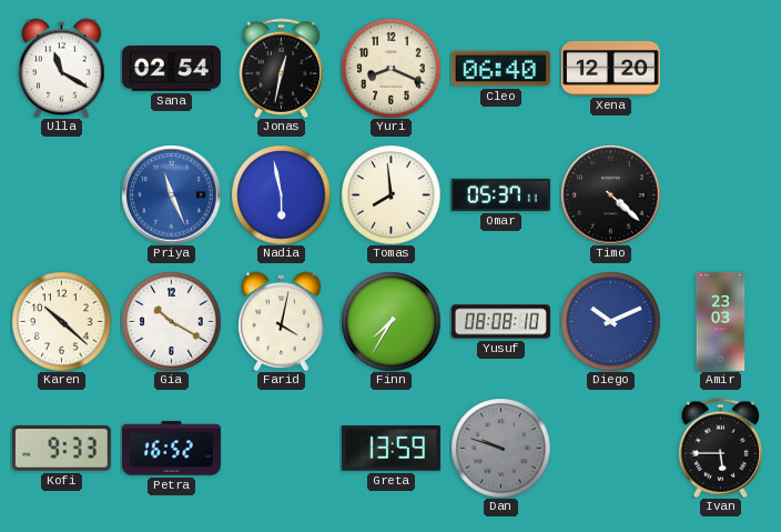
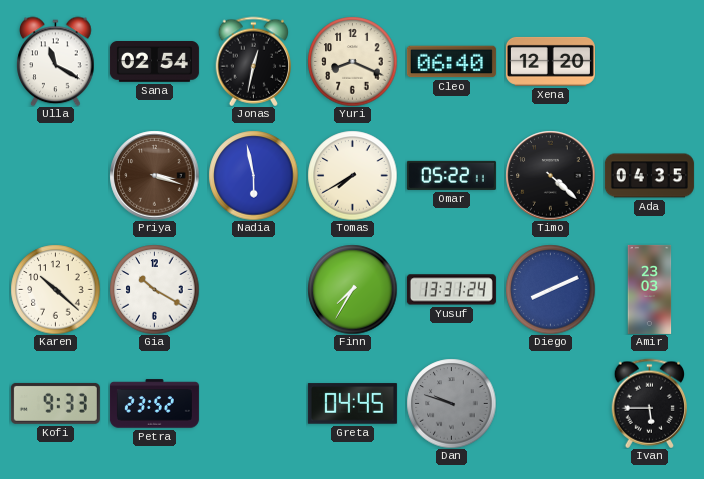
Priya: 11:26 -> 3:18
Priya dial: blue -> brown
Tomas: 7:59 -> 7:40
Omar: 05:37 -> 05:22
Ada: none -> 04:35
Farid: 4:02 -> none
Yusuf: 08:08 -> 13:31
Diego: 10:11 -> 8:11
Petra: 16:52 -> 23:52
Greta: 13:59 -> 04:45
